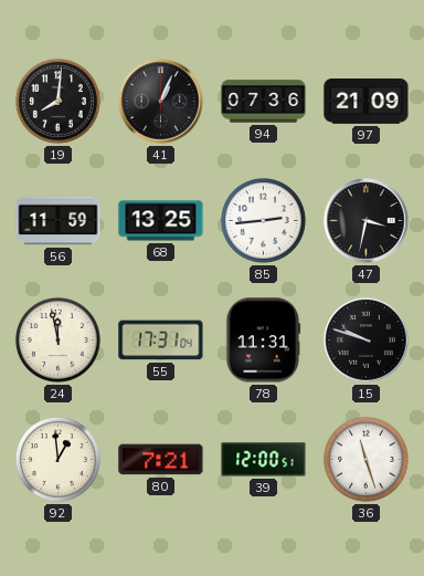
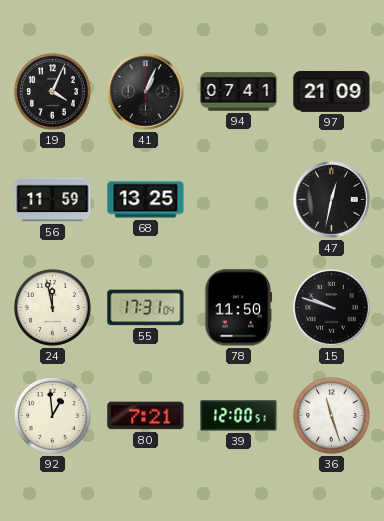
19: 8:01 -> 4:04
94: 07:36 -> 07:41
85: 2:44 -> none
47: 3:32 -> 12:32
78: 11:31 -> 11:50
